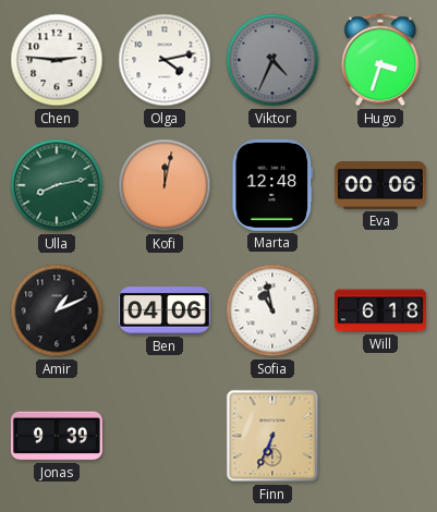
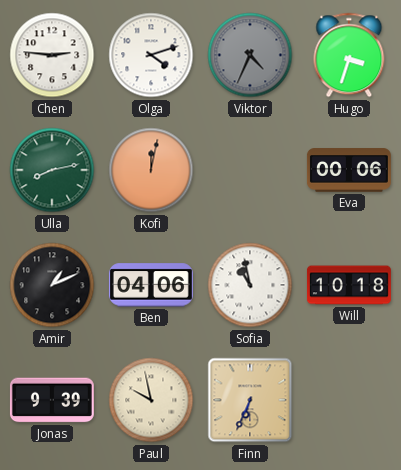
Olga: 4:13 -> 4:12
Marta: 12:48 -> none
Will: 6:18 -> 10:18
Paul: none -> 9:58
